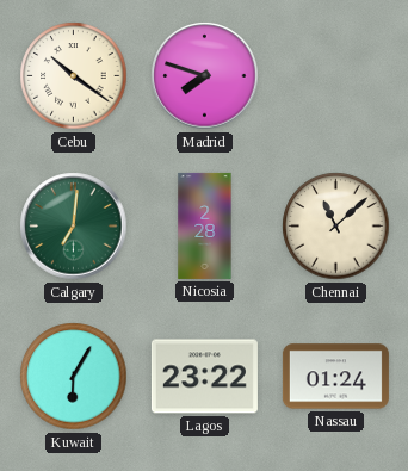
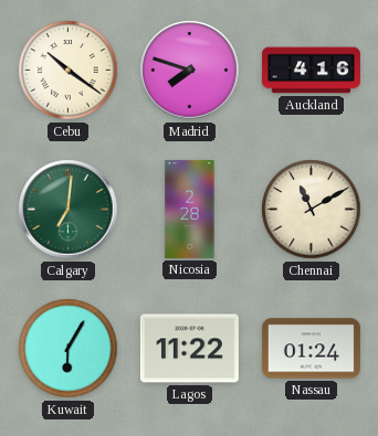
Auckland: none -> 4:16
Chennai: 11:08 -> 11:10
Lagos: 23:22 -> 11:22
